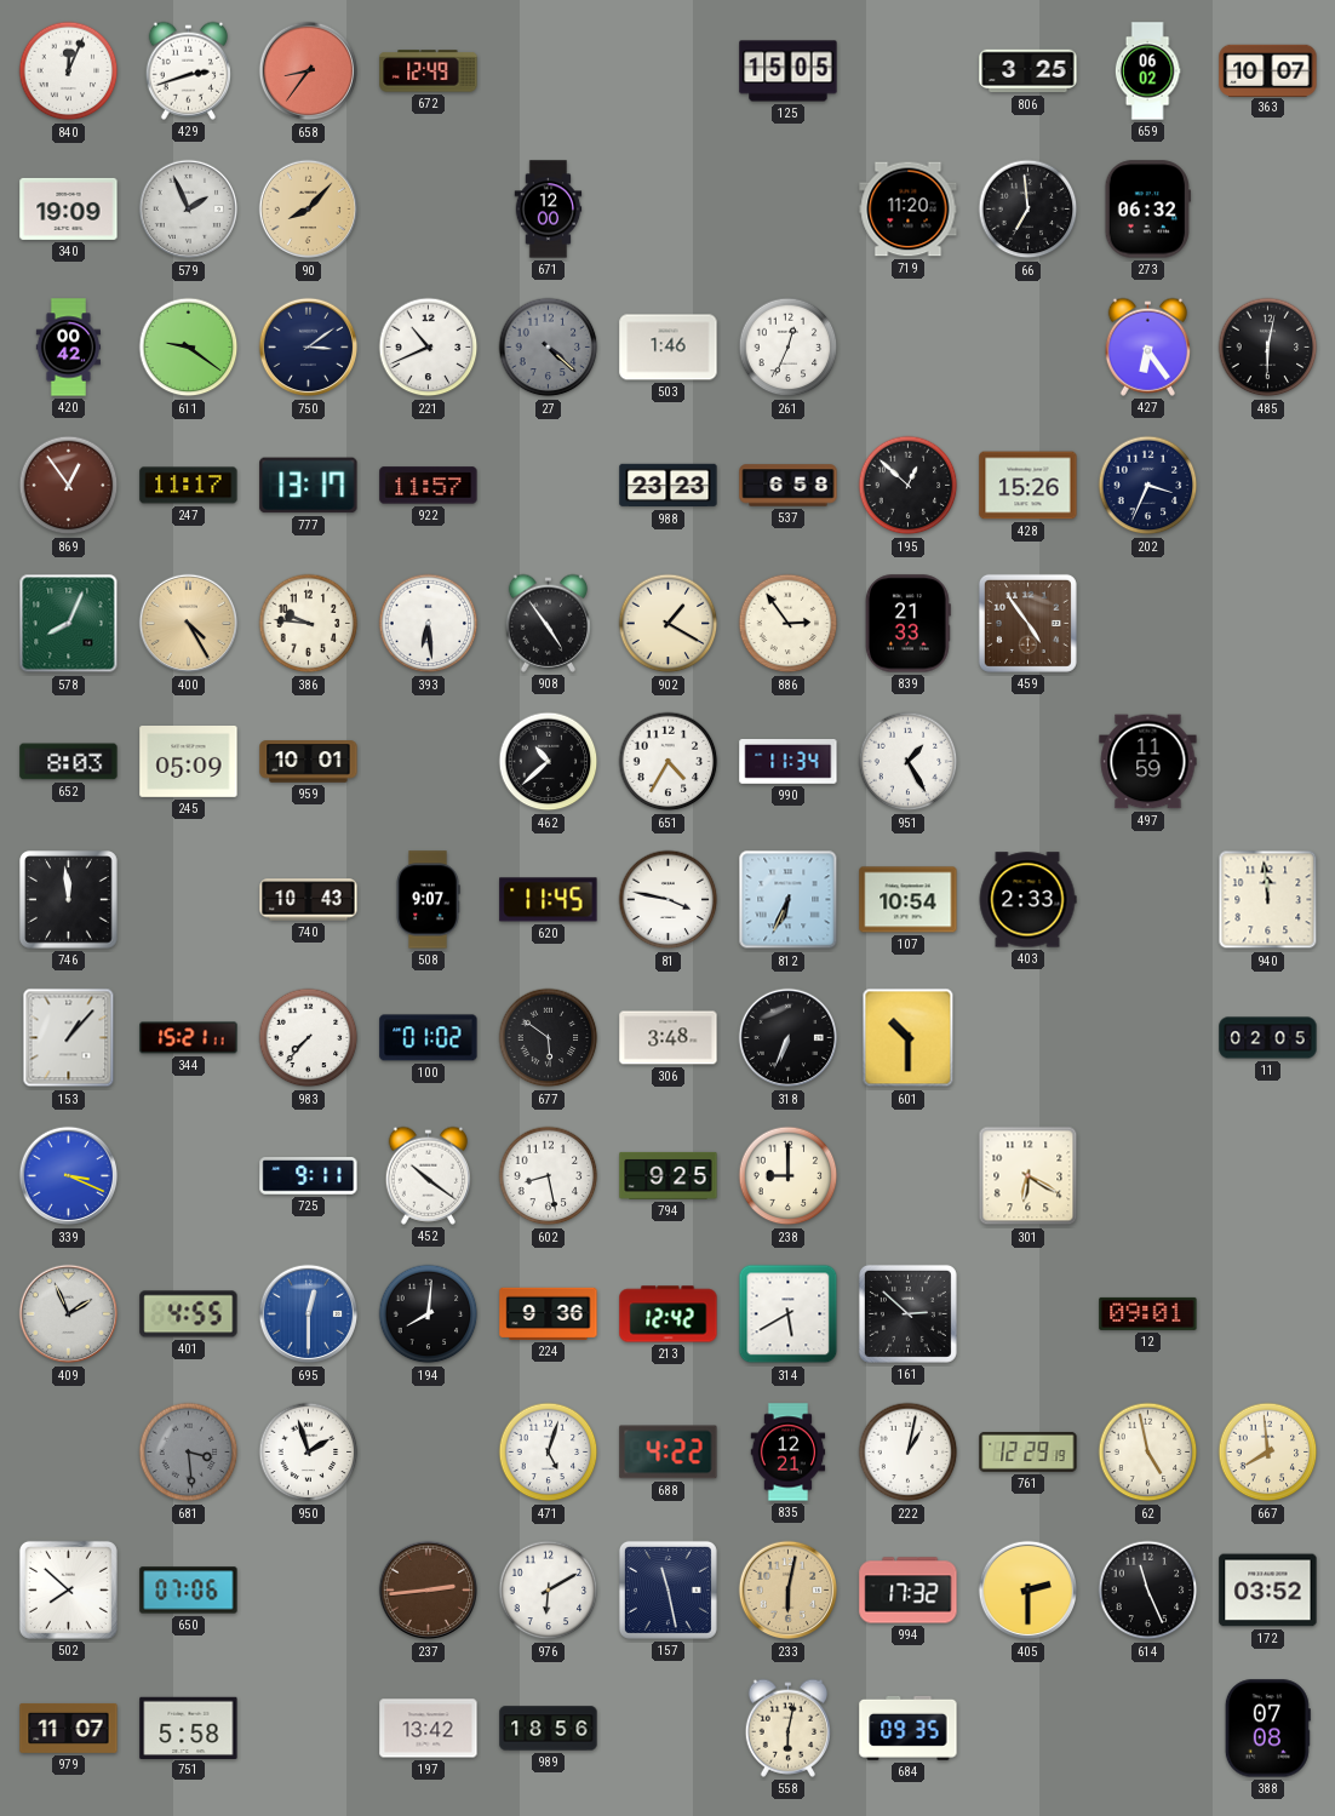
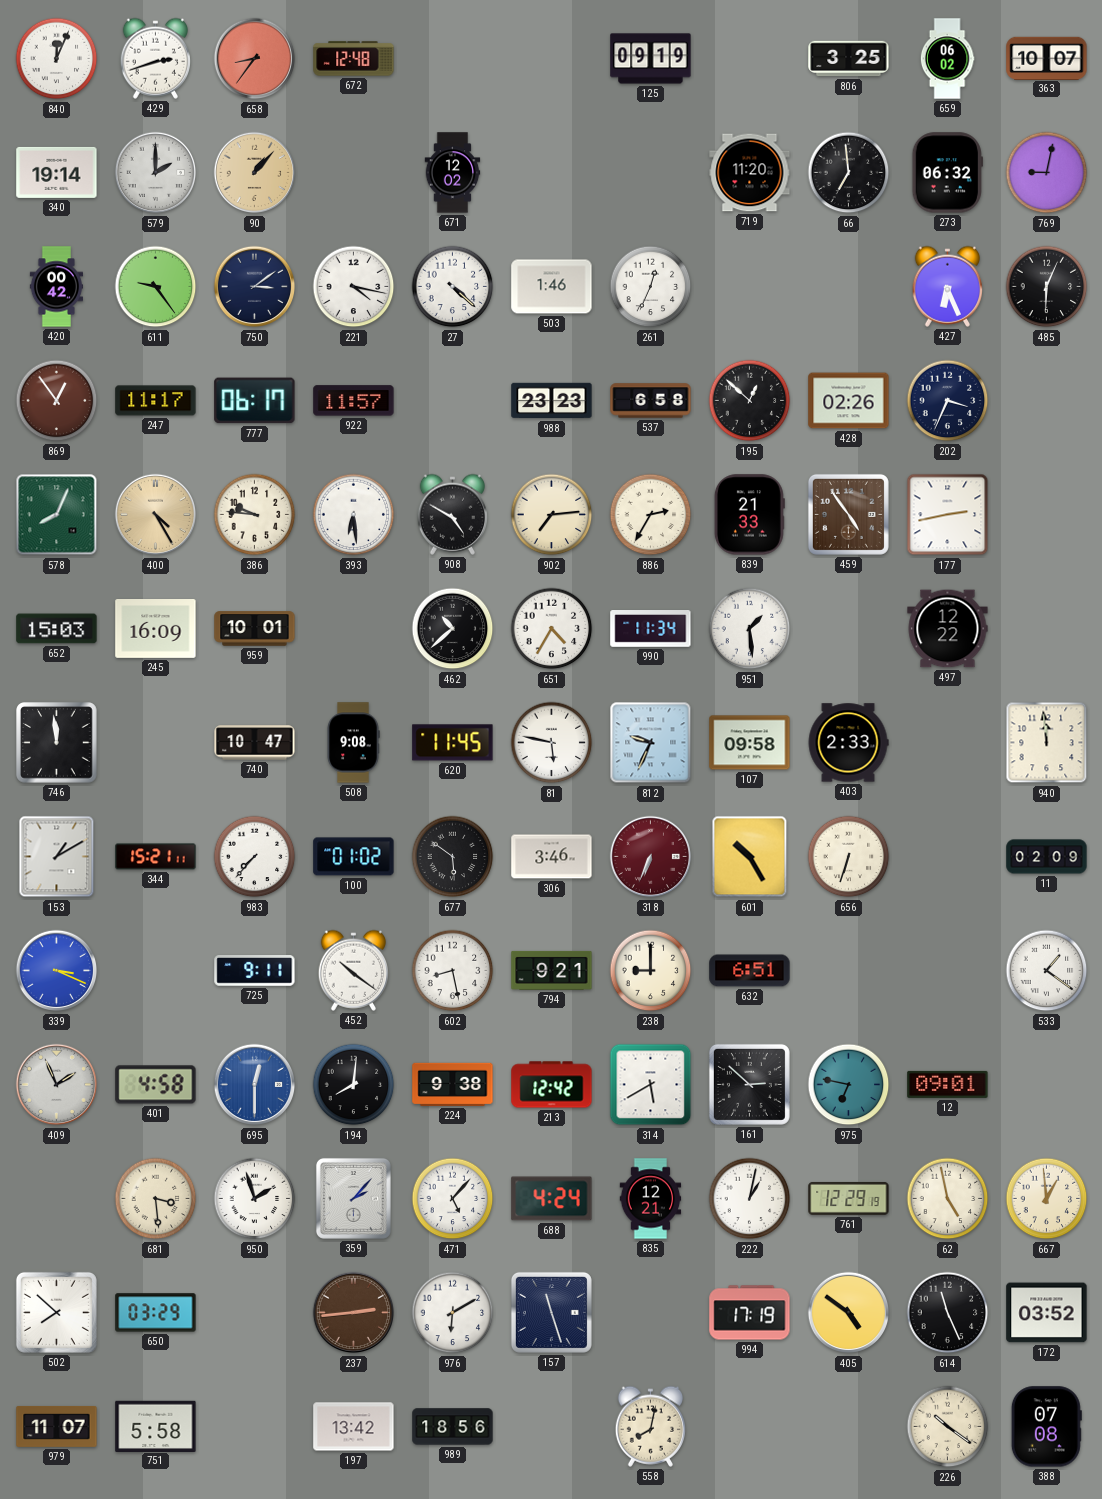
672: 12:49 -> 12:48
125: 15:05 -> 09:19
340: 19:09 -> 19:14
579: 1:56 -> 2:00
90: 8:07 -> 1:07
671: 12:00 -> 12:02
769: none -> 9:02
611: 9:21 -> 9:24
221: 10:41 -> 4:17
27 dial: grey -> white
427: 6:24 -> 6:26
485: 6:02 -> 6:04
777: 13:17 -> 06:17
428: 15:26 -> 02:26
908: 4:54 -> 4:50
902: 1:20 -> 7:14
886: 2:54 -> 2:35
177: none -> 2:43
652: 8:03 -> 15:03
245: 05:09 -> 16:09
951: 1:25 -> 1:29
497: 11:59 -> 12:22
740: 10:43 -> 10:47
508: 9:07 -> 9:08
81: 3:47 -> 5:47
812: 6:34 -> 9:34
107: 10:54 -> 09:58
153: 1:07 -> 1:10
306: 3:48 -> 3:46
318 dial: black -> burgundy
601: 10:30 -> 10:25
656: none -> 6:33
11: 02:05 -> 02:09
794: 9:25 -> 9:21
632: none -> 6:51
301: 6:20 -> none
533: none -> 1:21
401: 4:55 -> 4:58
224: 9:36 -> 9:38
975: none -> 6:47
681 dial: grey -> cream
359: none -> 2:07
471: 5:03 -> 5:07
688: 4:22 -> 4:24
667: 7:59 -> 12:59
650: 07:06 -> 03:29
157: 11:28 -> 11:27
233: 6:02 -> none
994: 17:32 -> 17:19
405: 2:30 -> 4:51
558: 6:02 -> 8:02
684: 09:35 -> none
226: none -> 10:21
